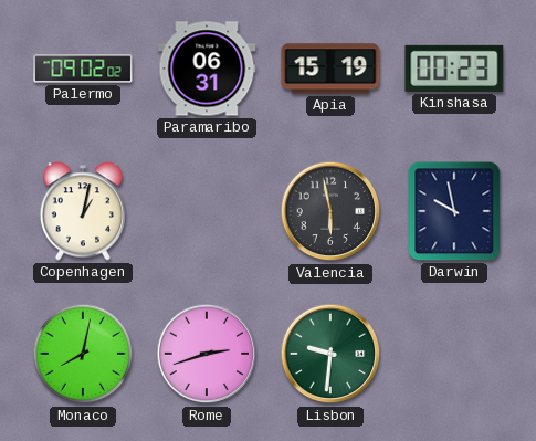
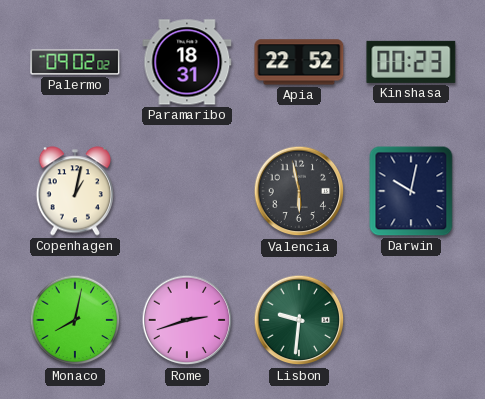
Paramaribo: 06:31 -> 18:31
Apia: 15:19 -> 22:52
Darwin: 9:58 -> 10:02
